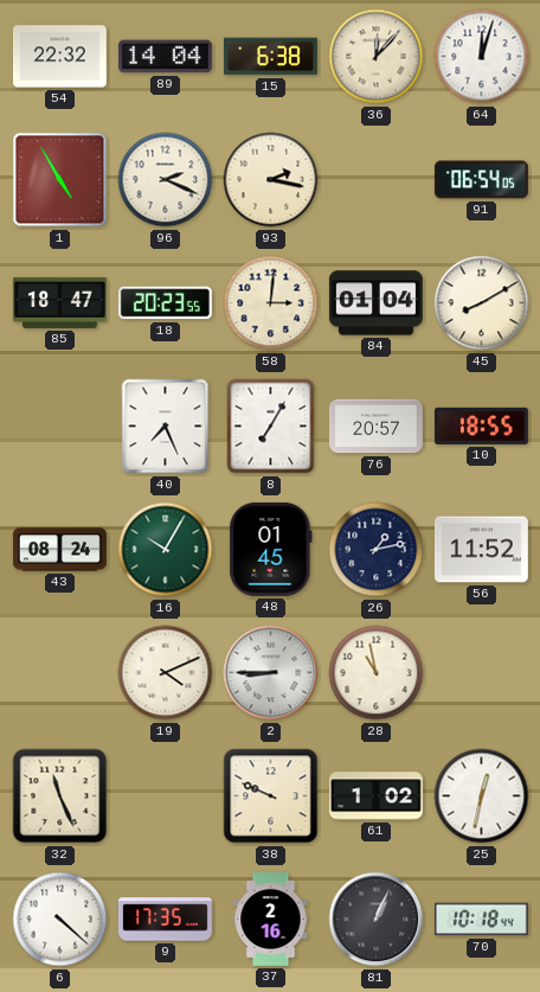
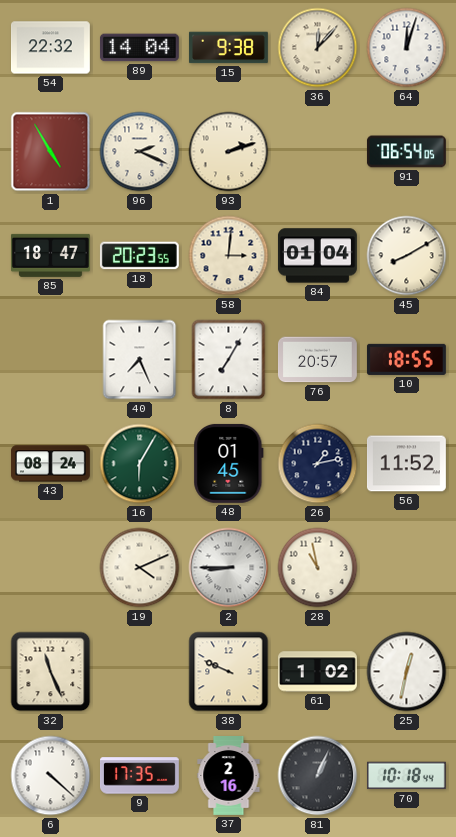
15: 6:38 -> 9:38
93: 2:17 -> 2:12
16: 10:05 -> 6:05
